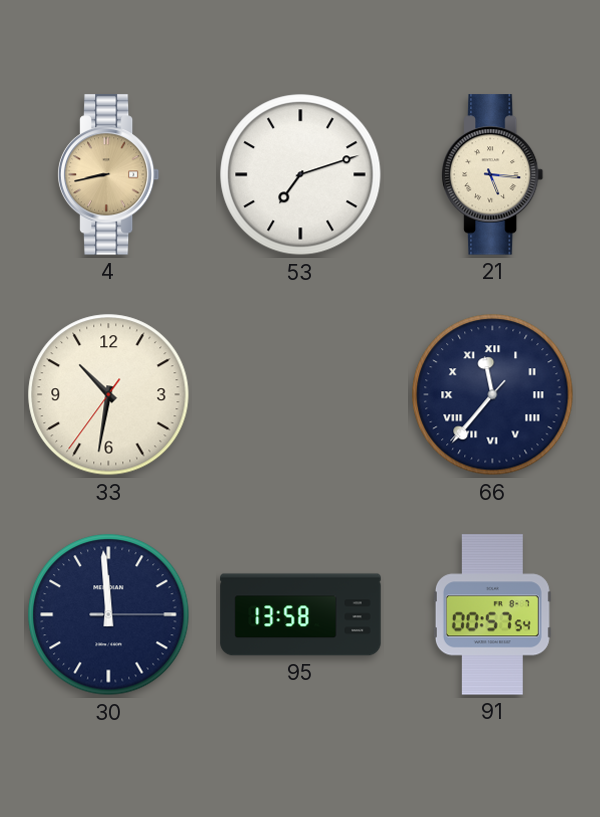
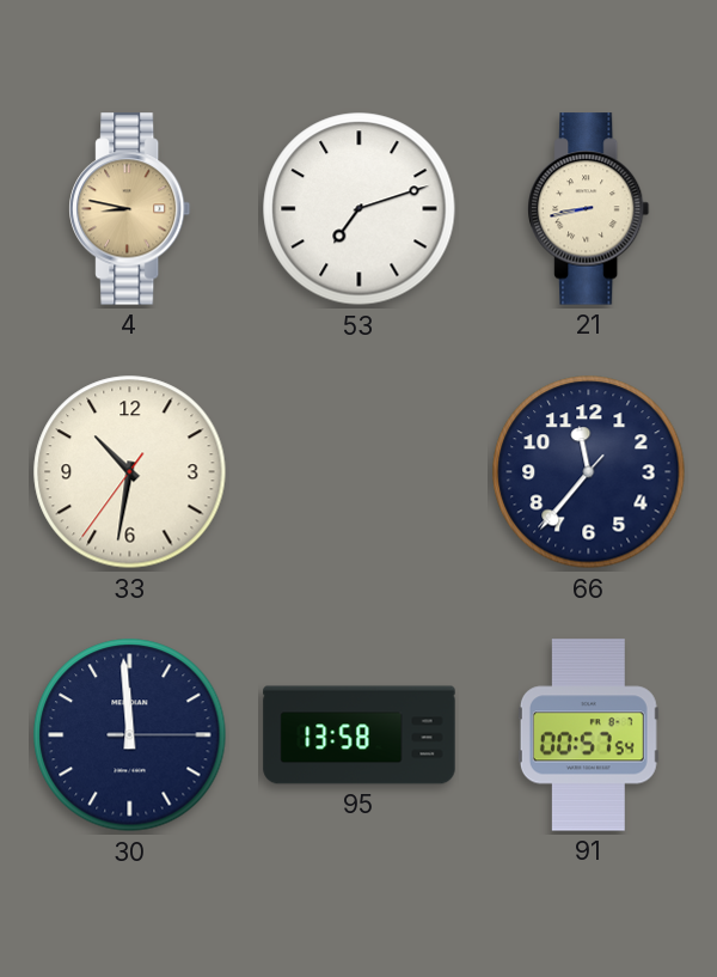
4: 8:43 -> 8:47
21: 5:16 -> 8:43
66 numerals: Roman -> Arabic
